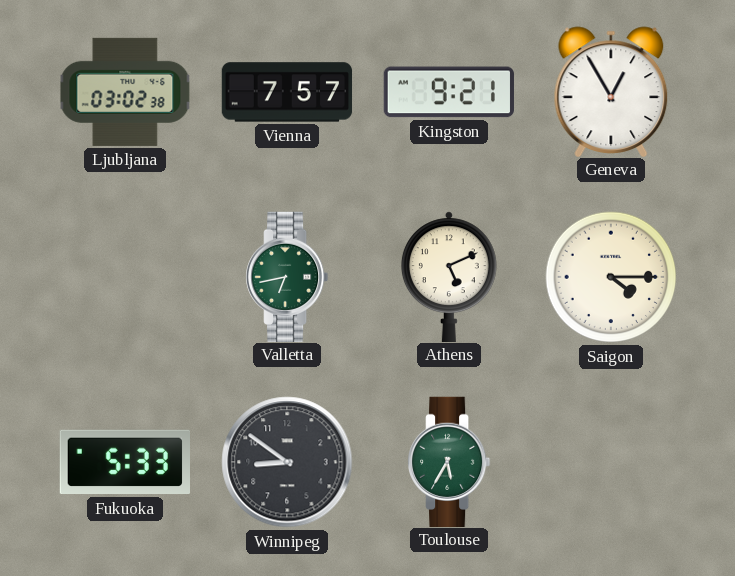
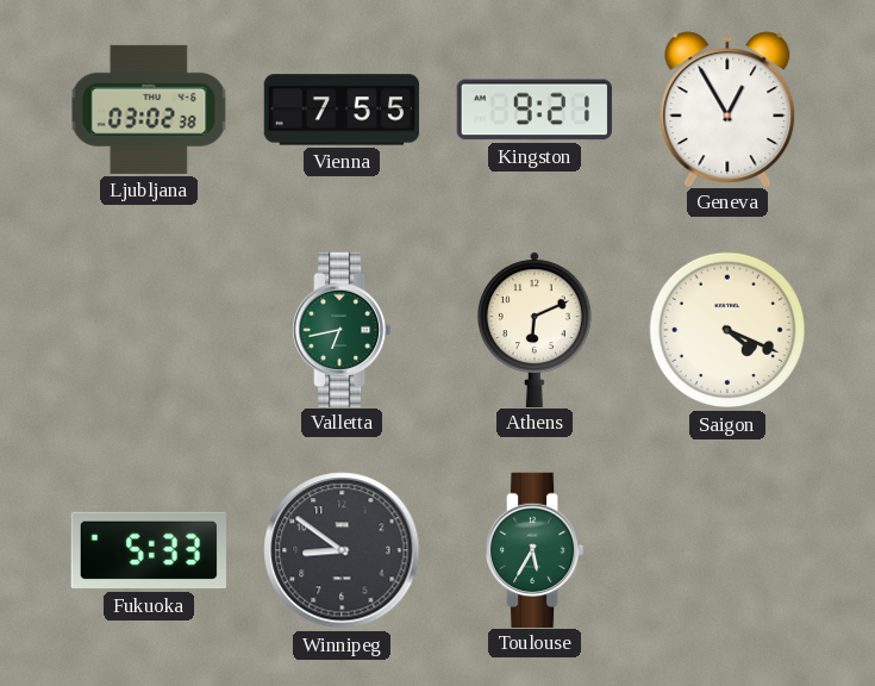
Vienna: 7:57 -> 7:55
Athens: 5:11 -> 6:11
Saigon: 4:15 -> 4:19
